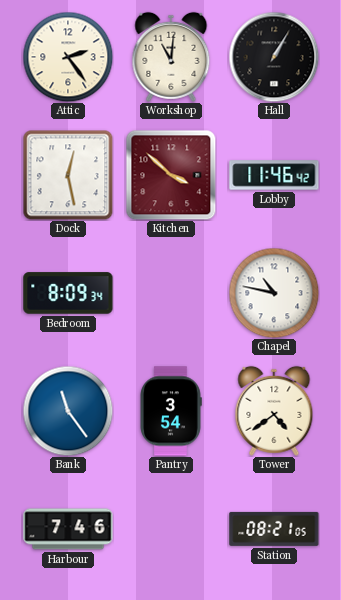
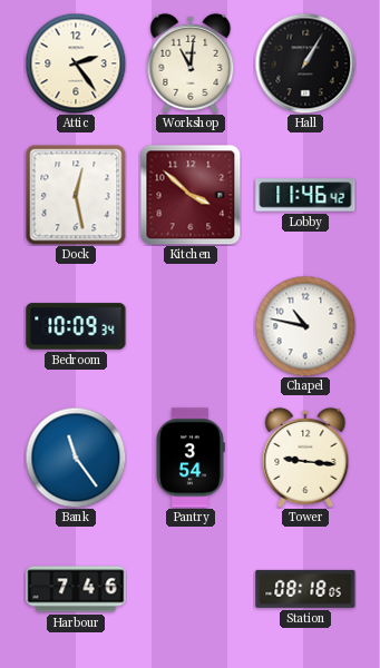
Bedroom: 8:09 -> 10:09
Tower: 4:39 -> 9:16
Station: 08:21 -> 08:18
